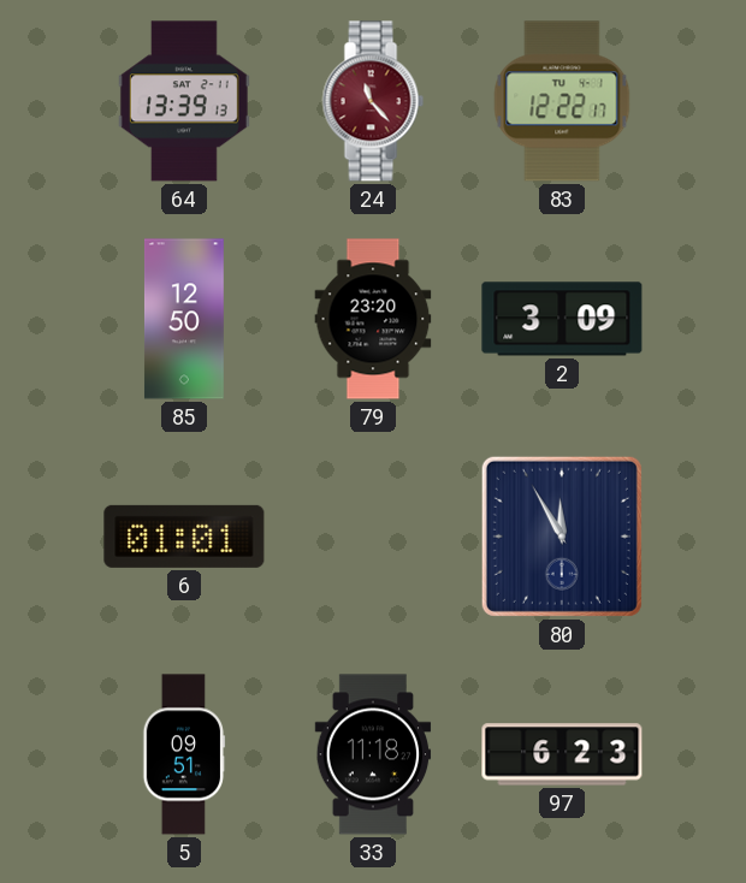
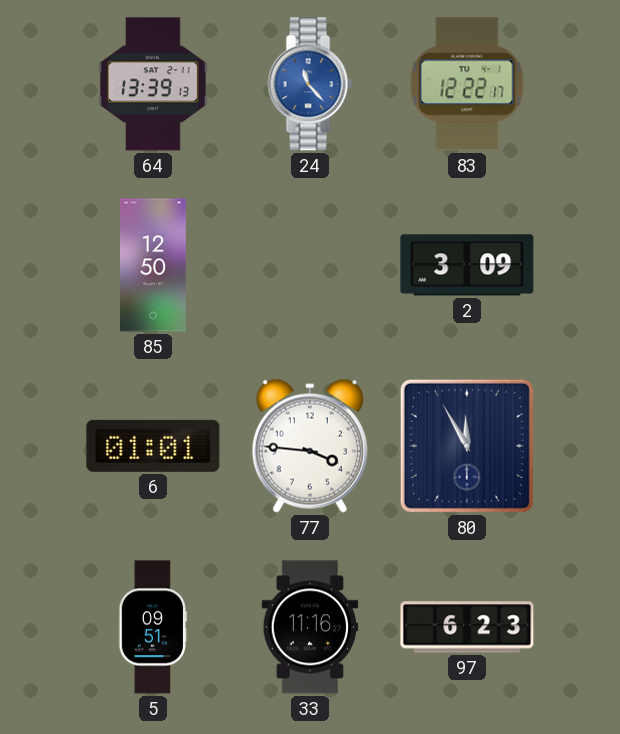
24 dial: burgundy -> blue
79: 23:20 -> none
77: none -> 3:46
33: 11:18 -> 11:16
